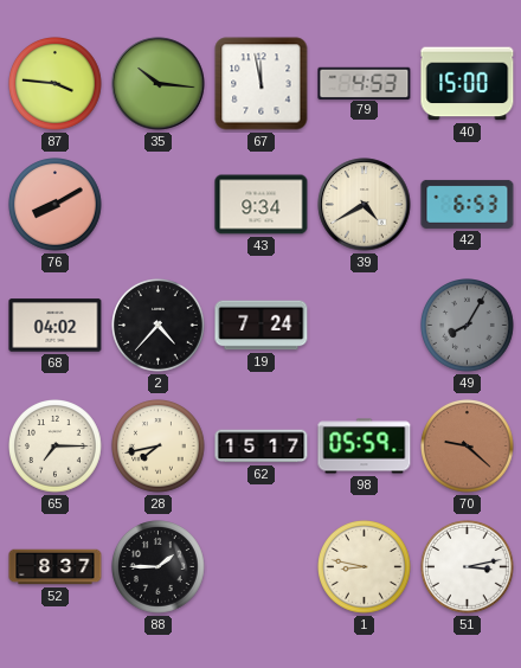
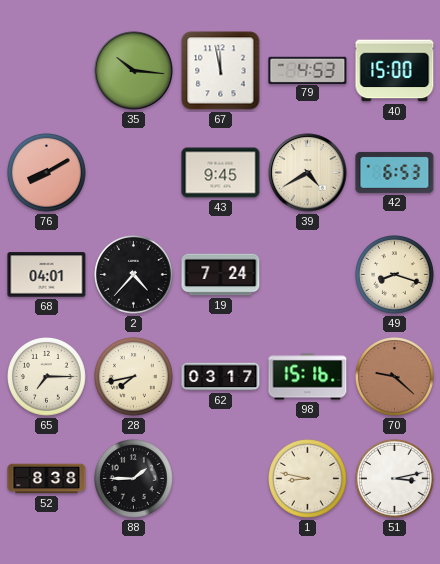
87: 3:46 -> none
43: 9:34 -> 9:45
68: 04:02 -> 04:01
49: 8:05 -> 8:18
49 dial: grey -> cream
62: 15:17 -> 03:17
98: 05:59 -> 15:16
52: 8:37 -> 8:38
